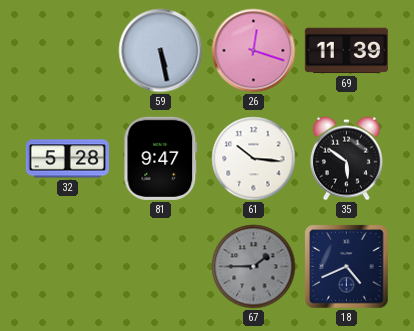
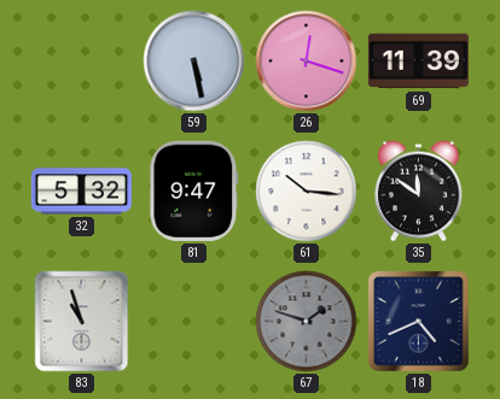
32: 5:28 -> 5:32
35: 5:51 -> 11:51
83: none -> 10:57
67: 1:45 -> 1:48
